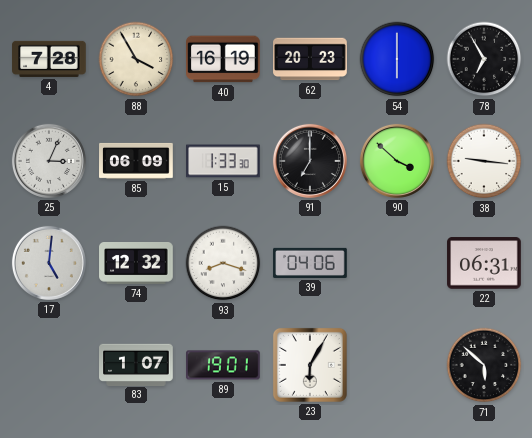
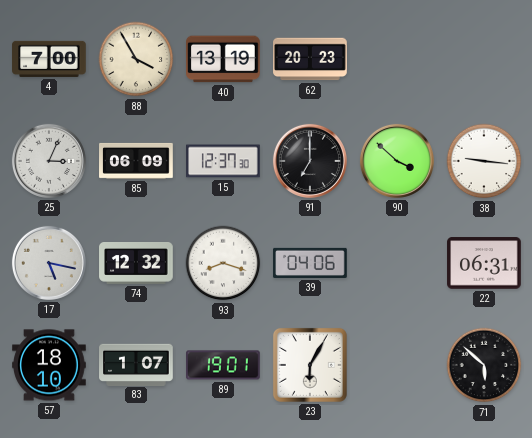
4: 7:28 -> 7:00
40: 16:19 -> 13:19
54: 6:00 -> none
78: 6:55 -> none
15: 1:33 -> 12:37
17: 5:01 -> 5:17
57: none -> 18:10
